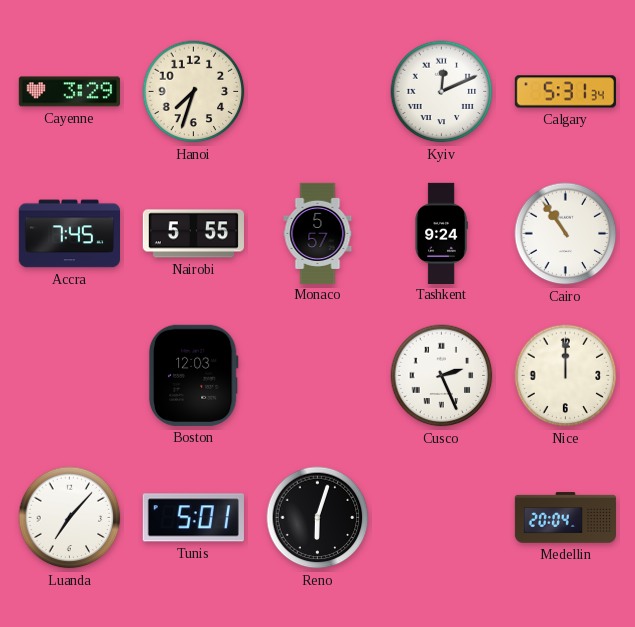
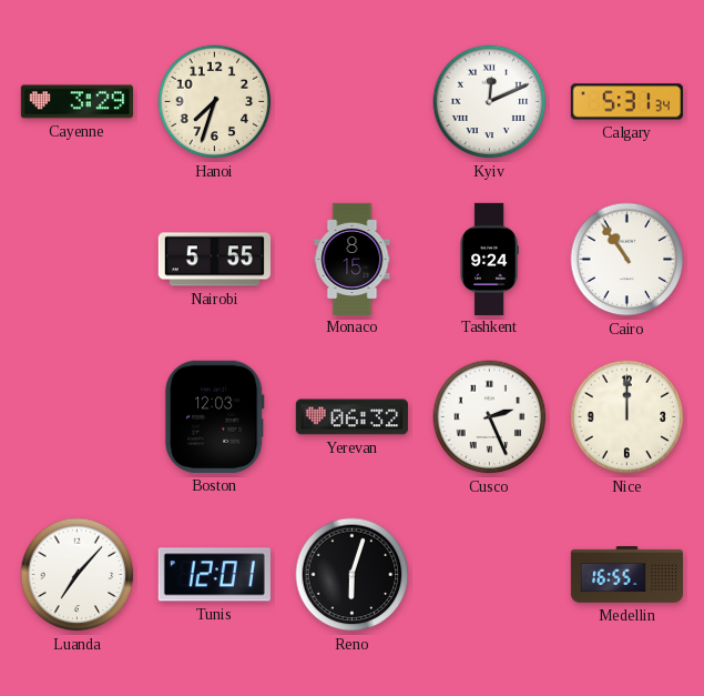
Accra: 7:45 -> none
Monaco: 5:57 -> 8:15
Yerevan: none -> 06:32
Tunis: 5:01 -> 12:01
Medellin: 20:04 -> 16:55
